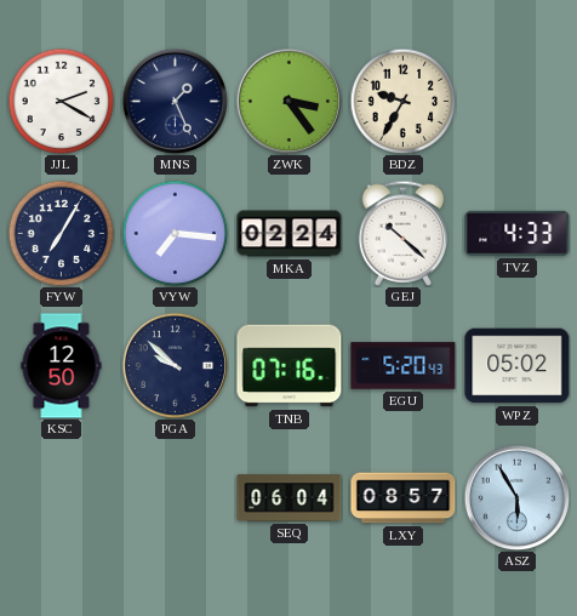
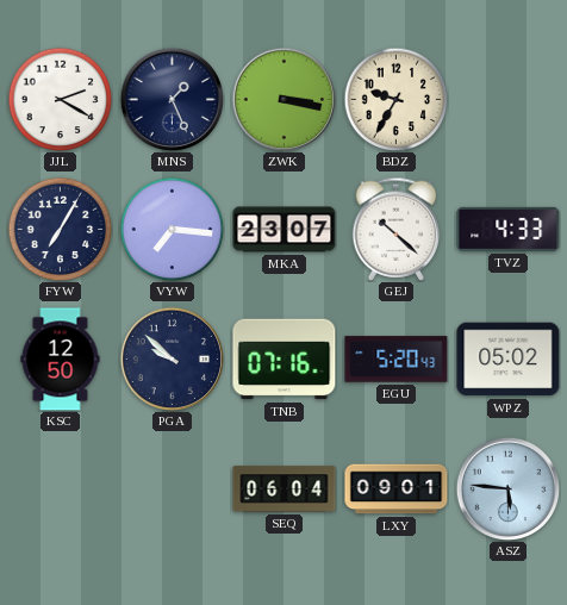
ZWK: 3:24 -> 3:17
MKA: 02:24 -> 23:07
LXY: 08:57 -> 09:01
ASZ: 5:55 -> 5:46
